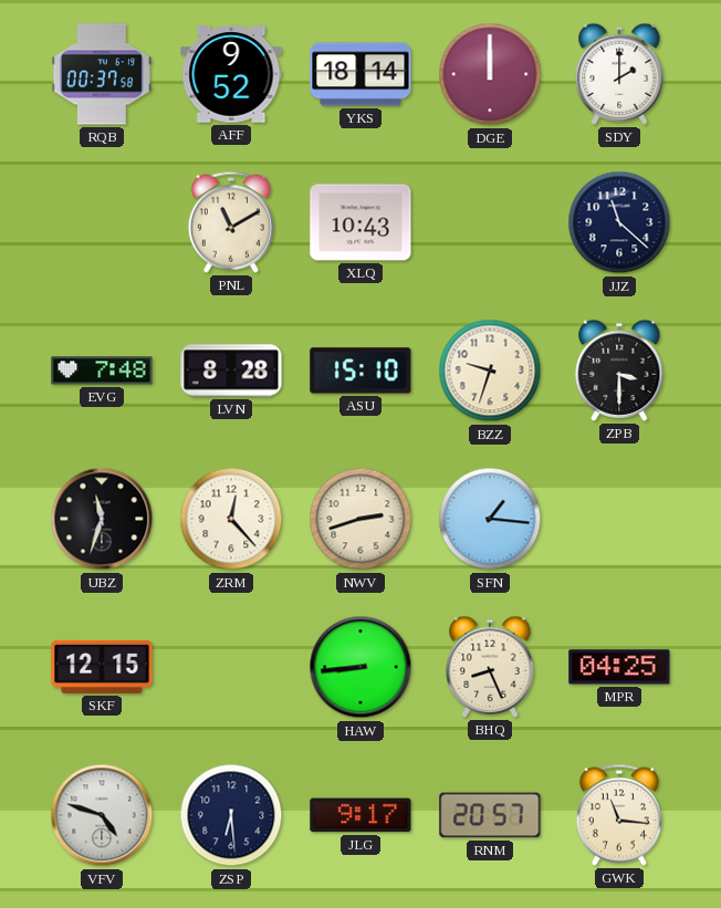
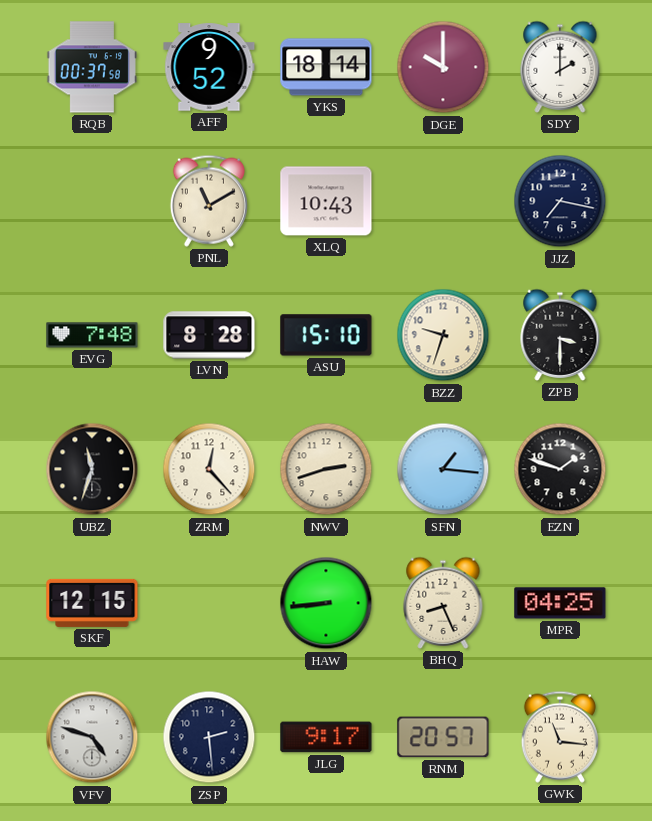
DGE: 12:00 -> 10:00
JJZ: 11:22 -> 7:17
EZN: none -> 1:48
ZSP: 6:29 -> 2:29
